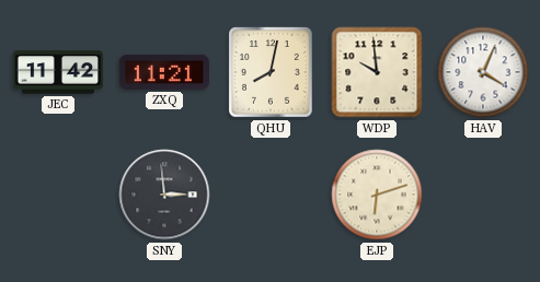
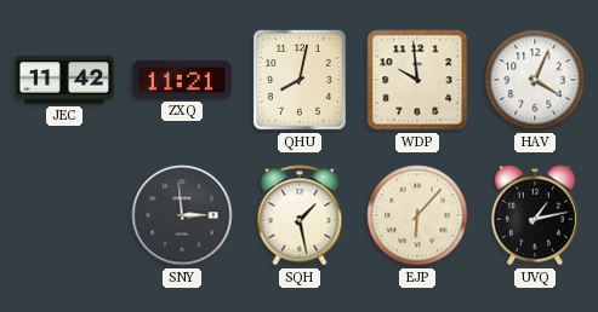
SQH: none -> 1:28
EJP: 6:12 -> 6:07
UVQ: none -> 1:13
